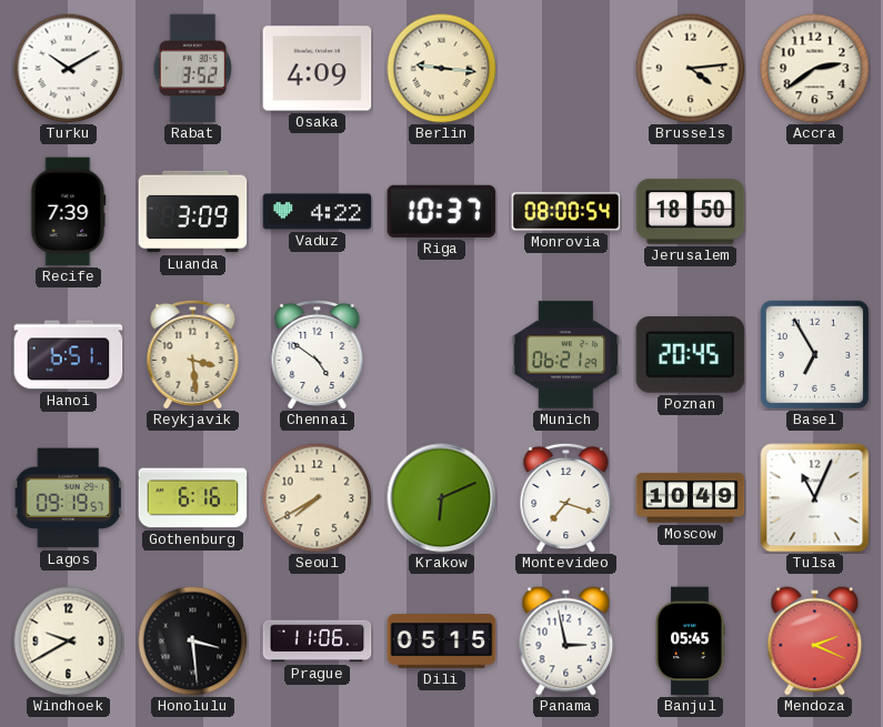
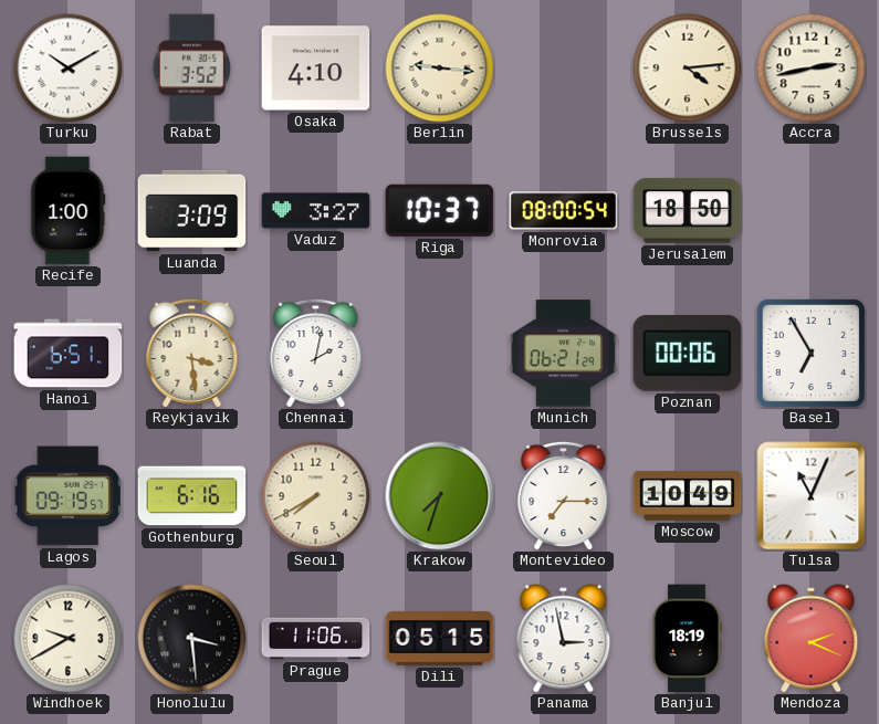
Osaka: 4:09 -> 4:10
Accra: 2:39 -> 2:43
Recife: 7:39 -> 1:00
Vaduz: 4:22 -> 3:27
Chennai: 4:51 -> 2:02
Poznan: 20:45 -> 00:06
Krakow: 6:11 -> 7:33
Montevideo: 7:18 -> 7:15
Banjul: 05:45 -> 18:19
